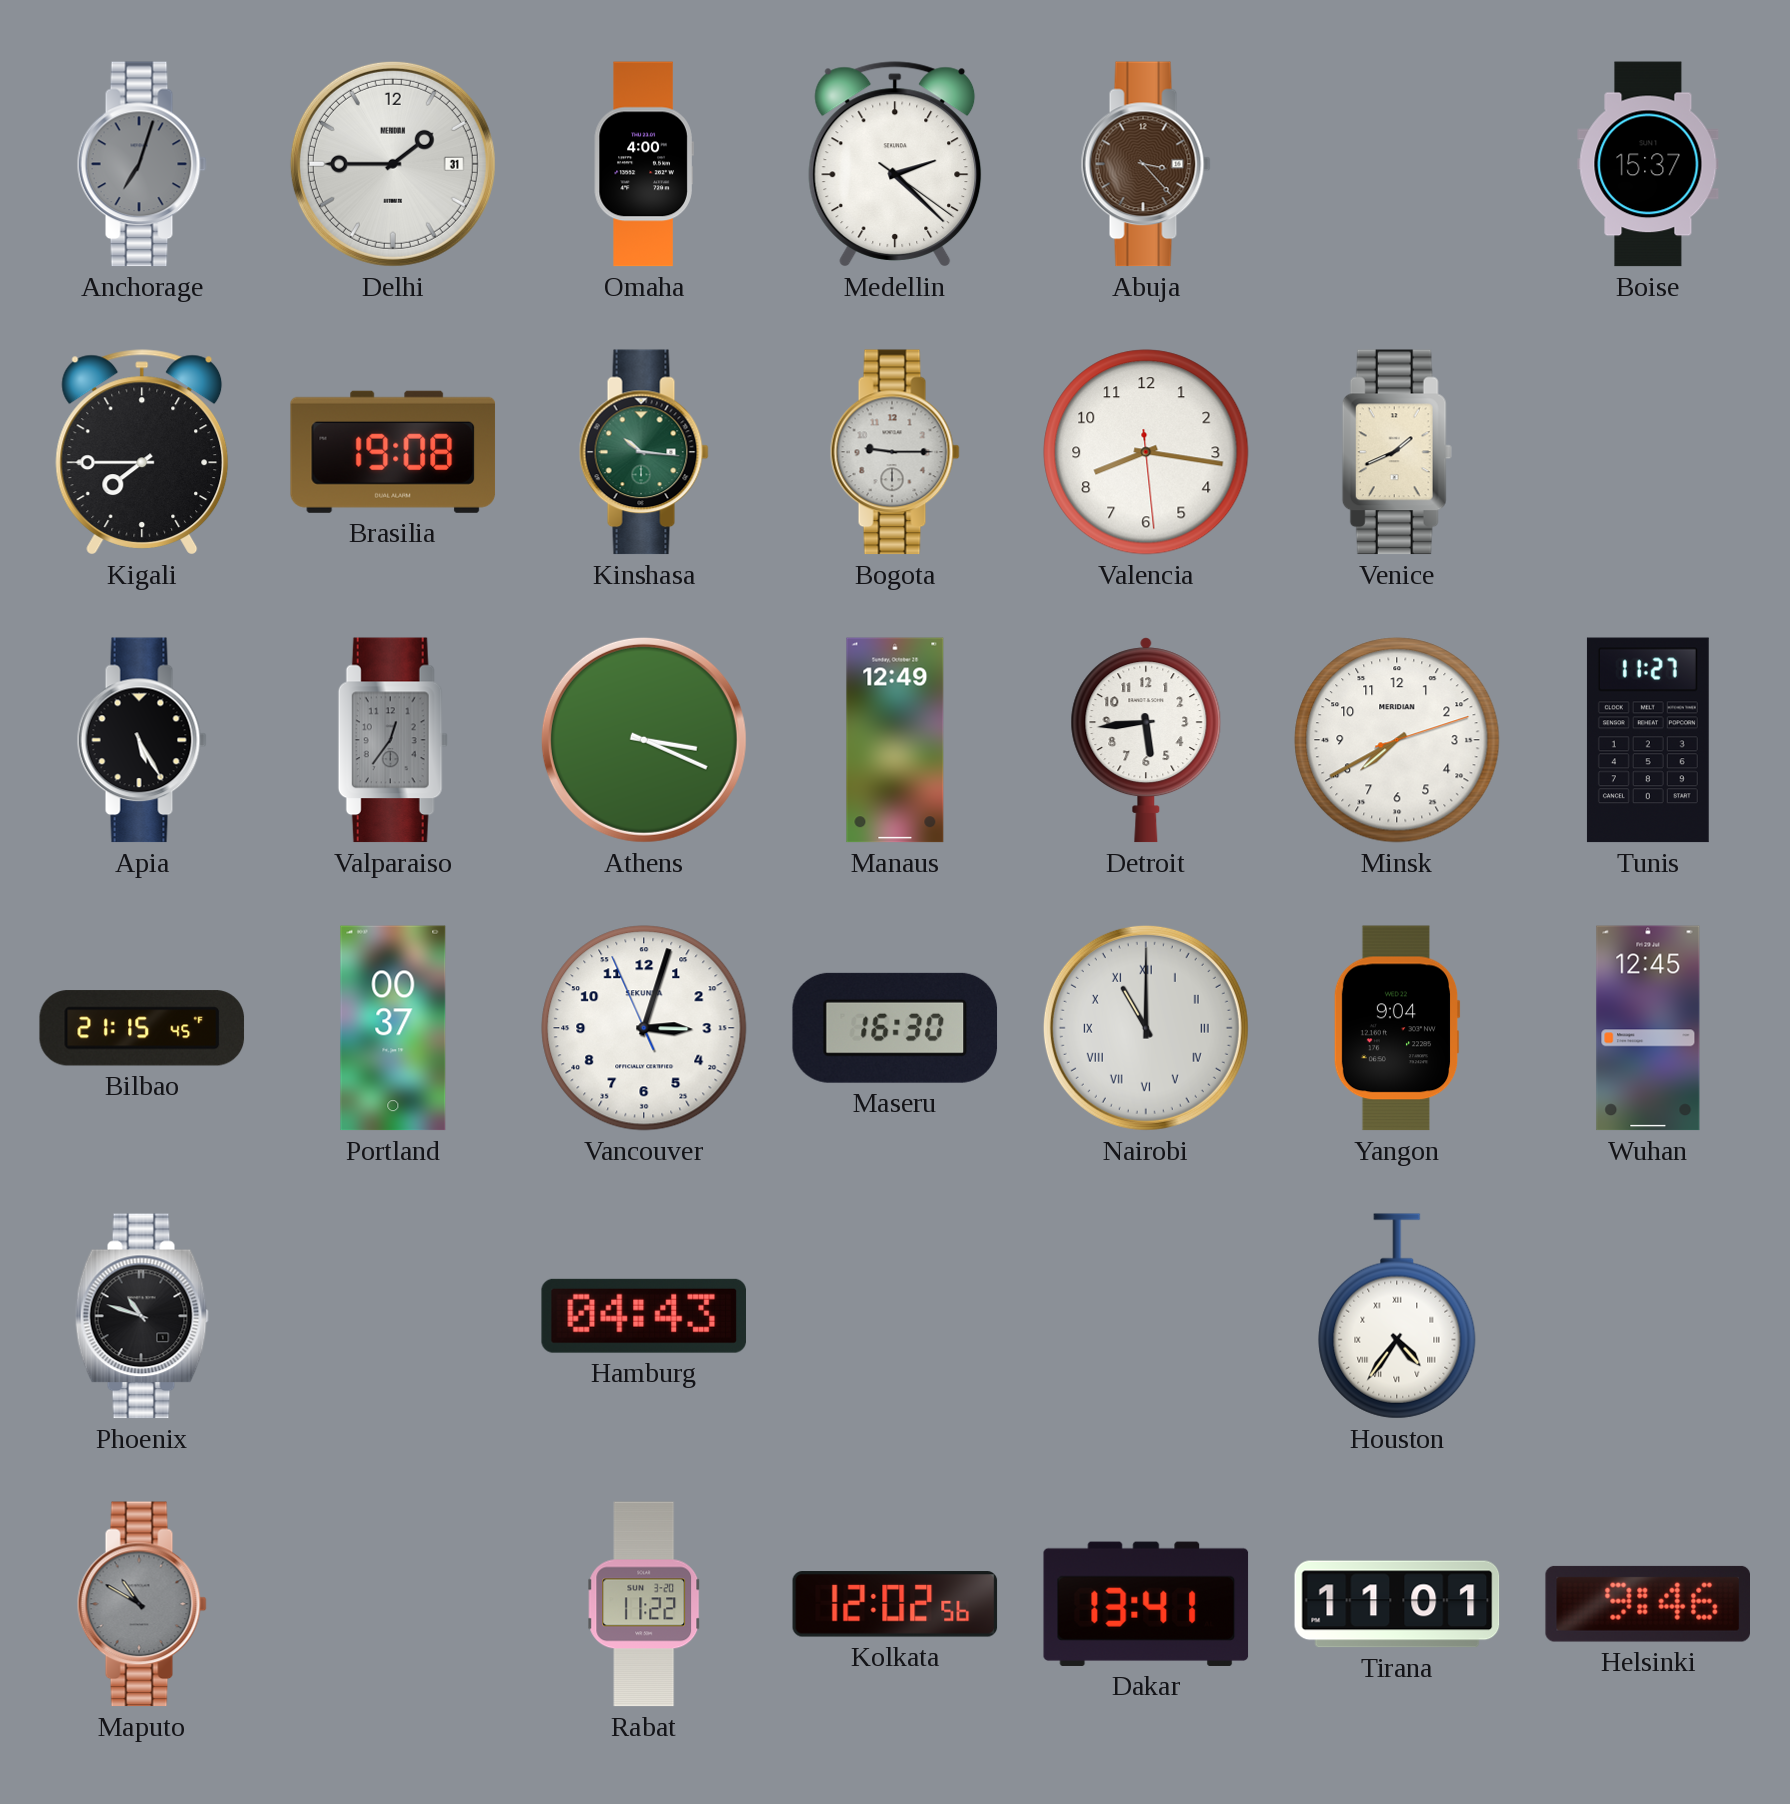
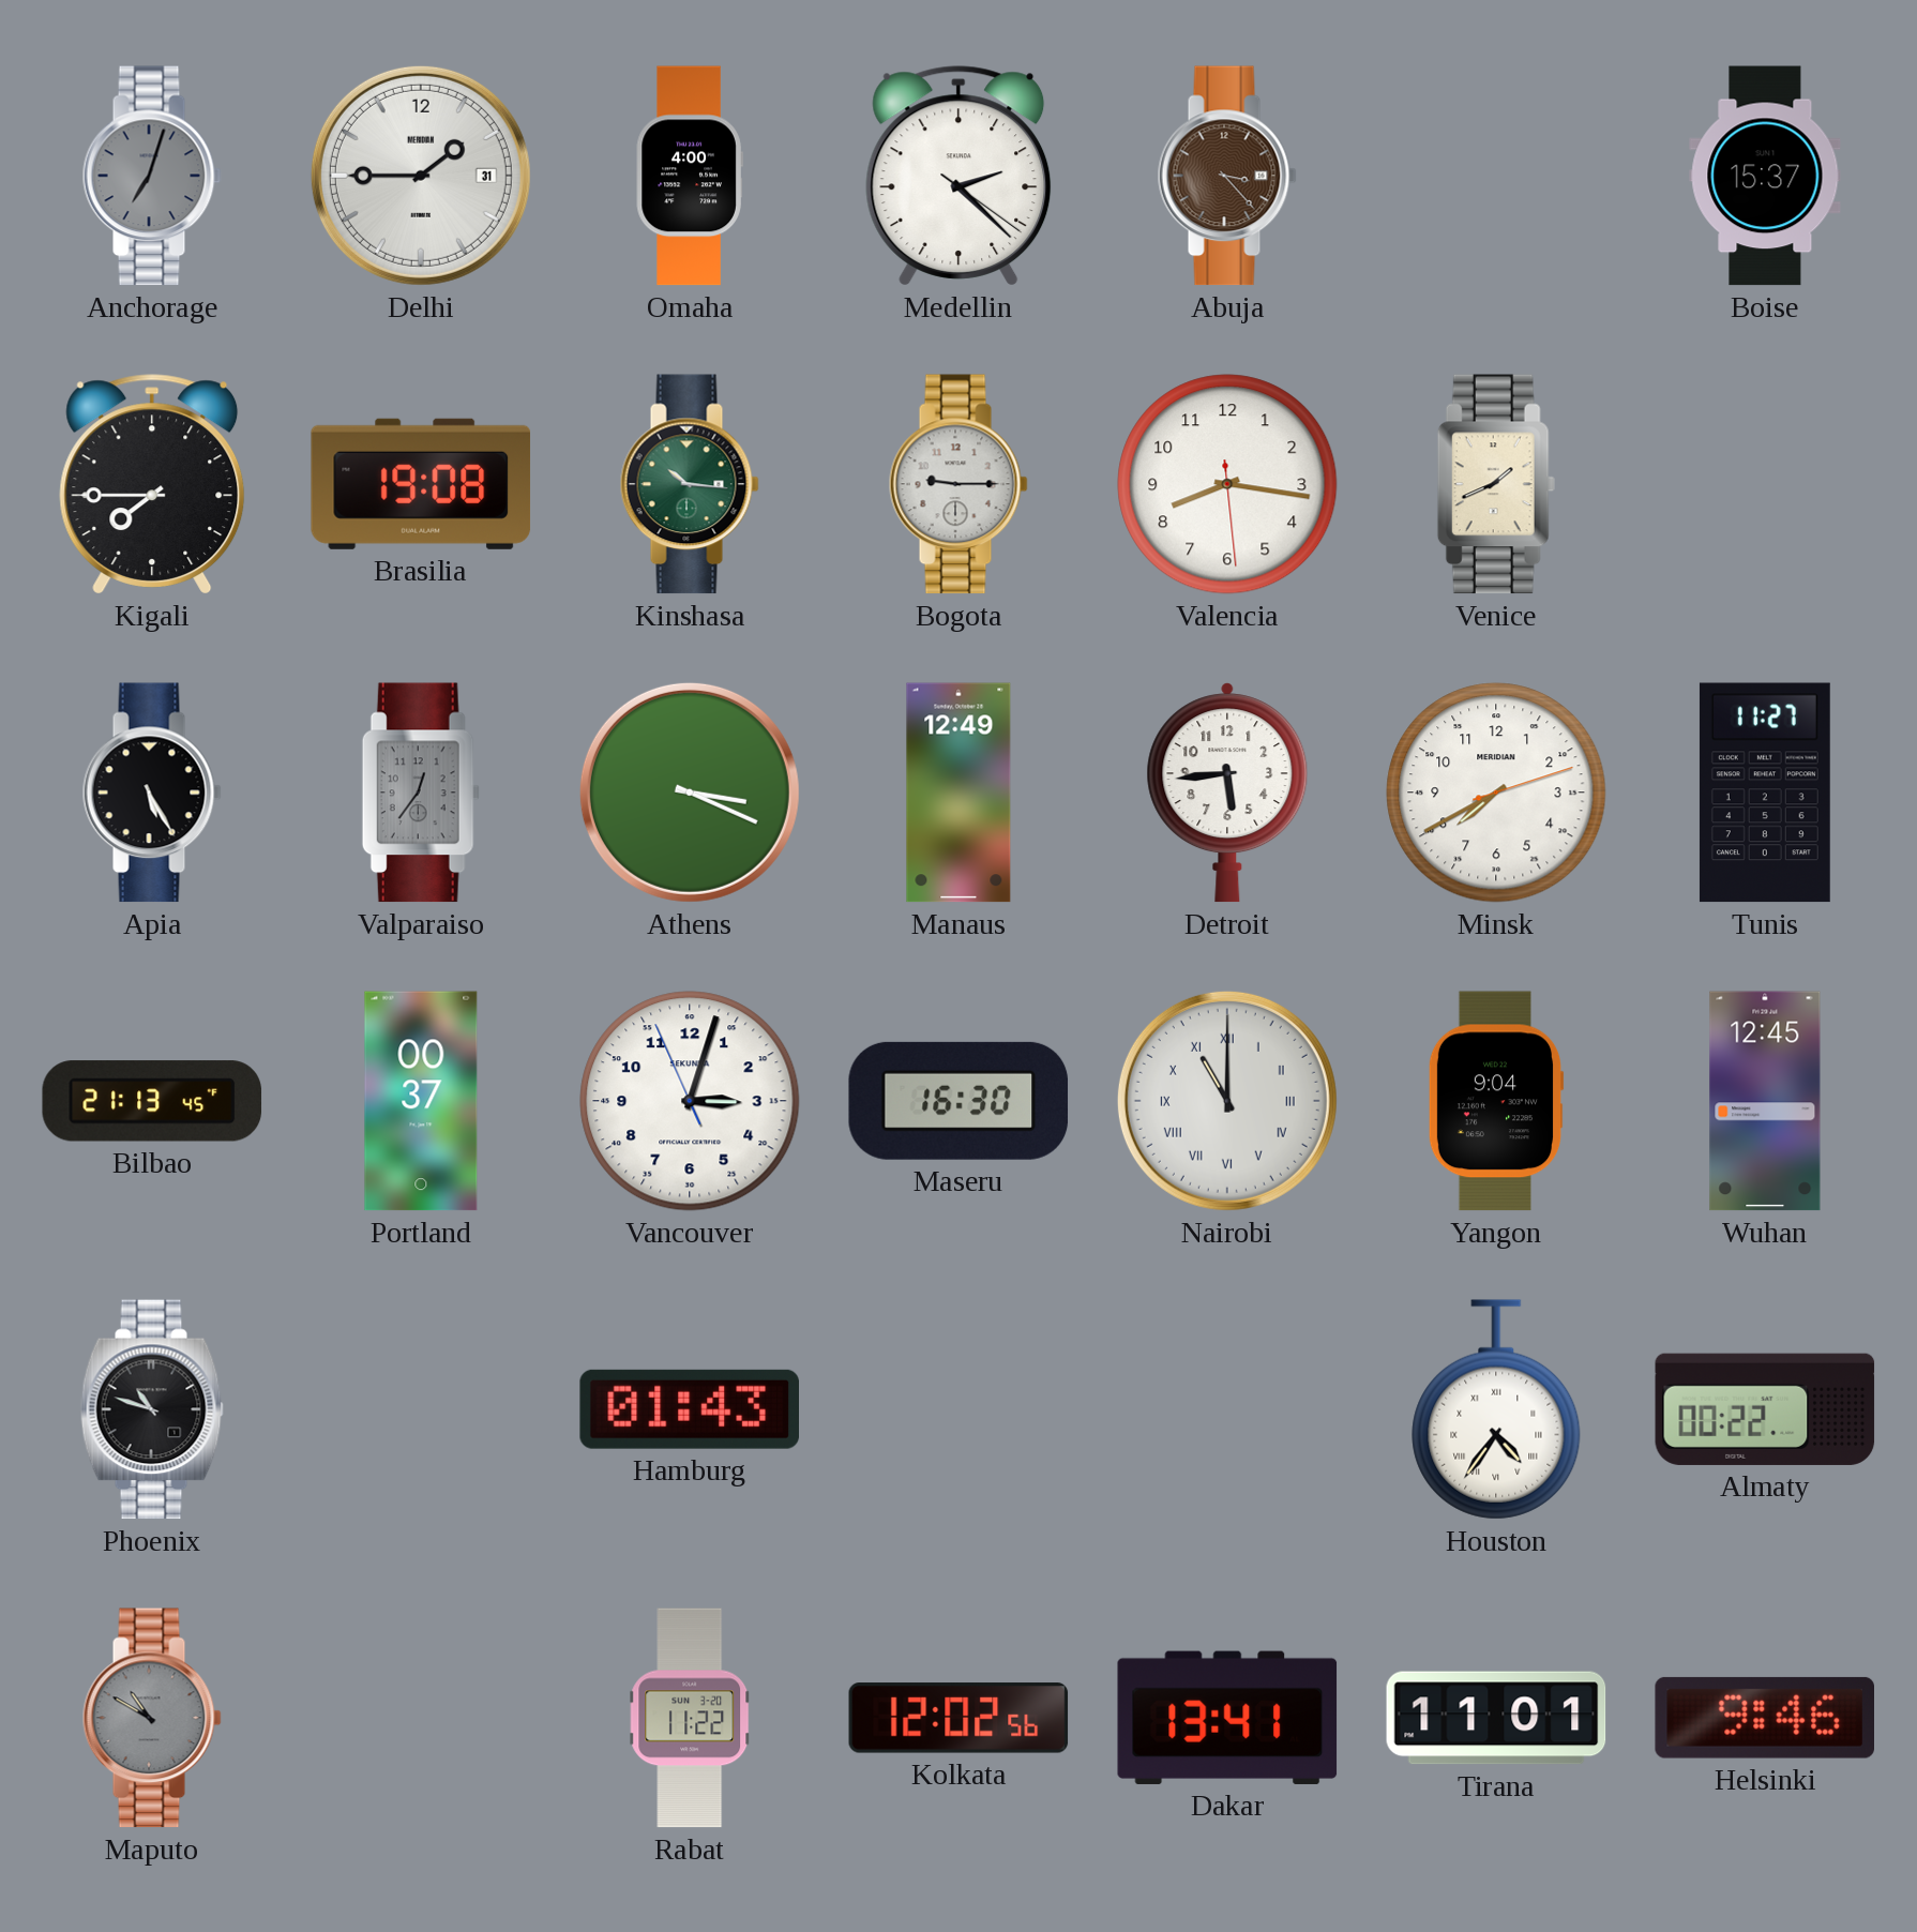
Bilbao: 21:15 -> 21:13
Hamburg: 04:43 -> 01:43
Almaty: none -> 00:22
